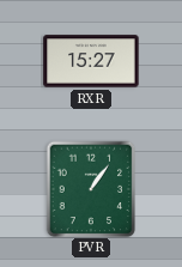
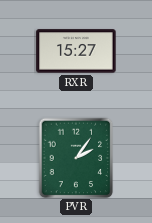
PVR: 1:06 -> 2:06
